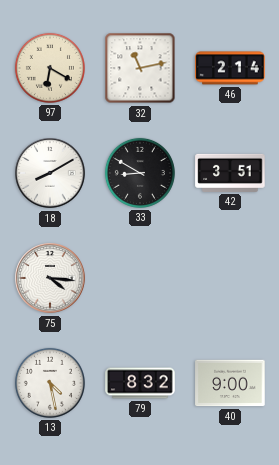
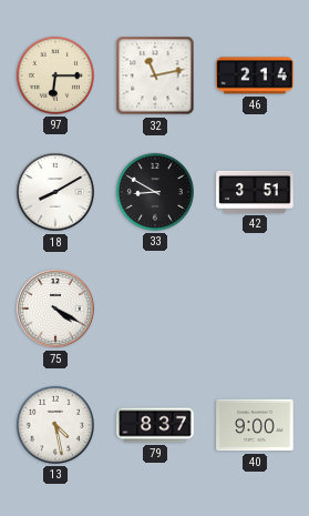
97: 6:20 -> 6:15
75: 4:16 -> 4:20
79: 8:32 -> 8:37
